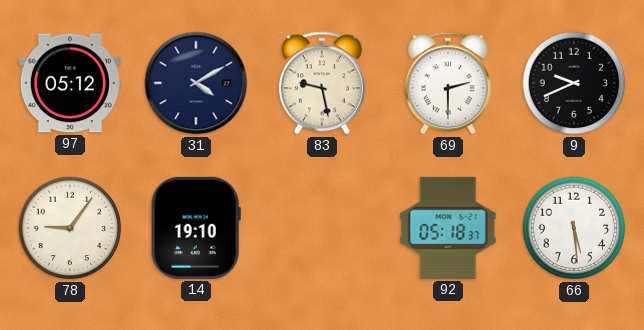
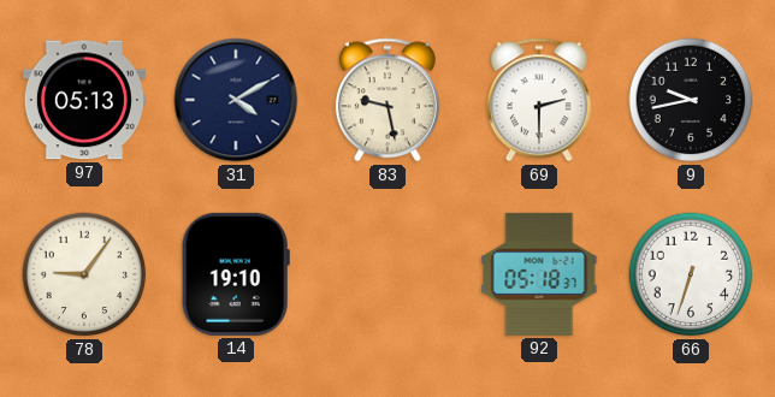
97: 05:12 -> 05:13
9: 9:41 -> 9:43
66: 5:29 -> 6:33
